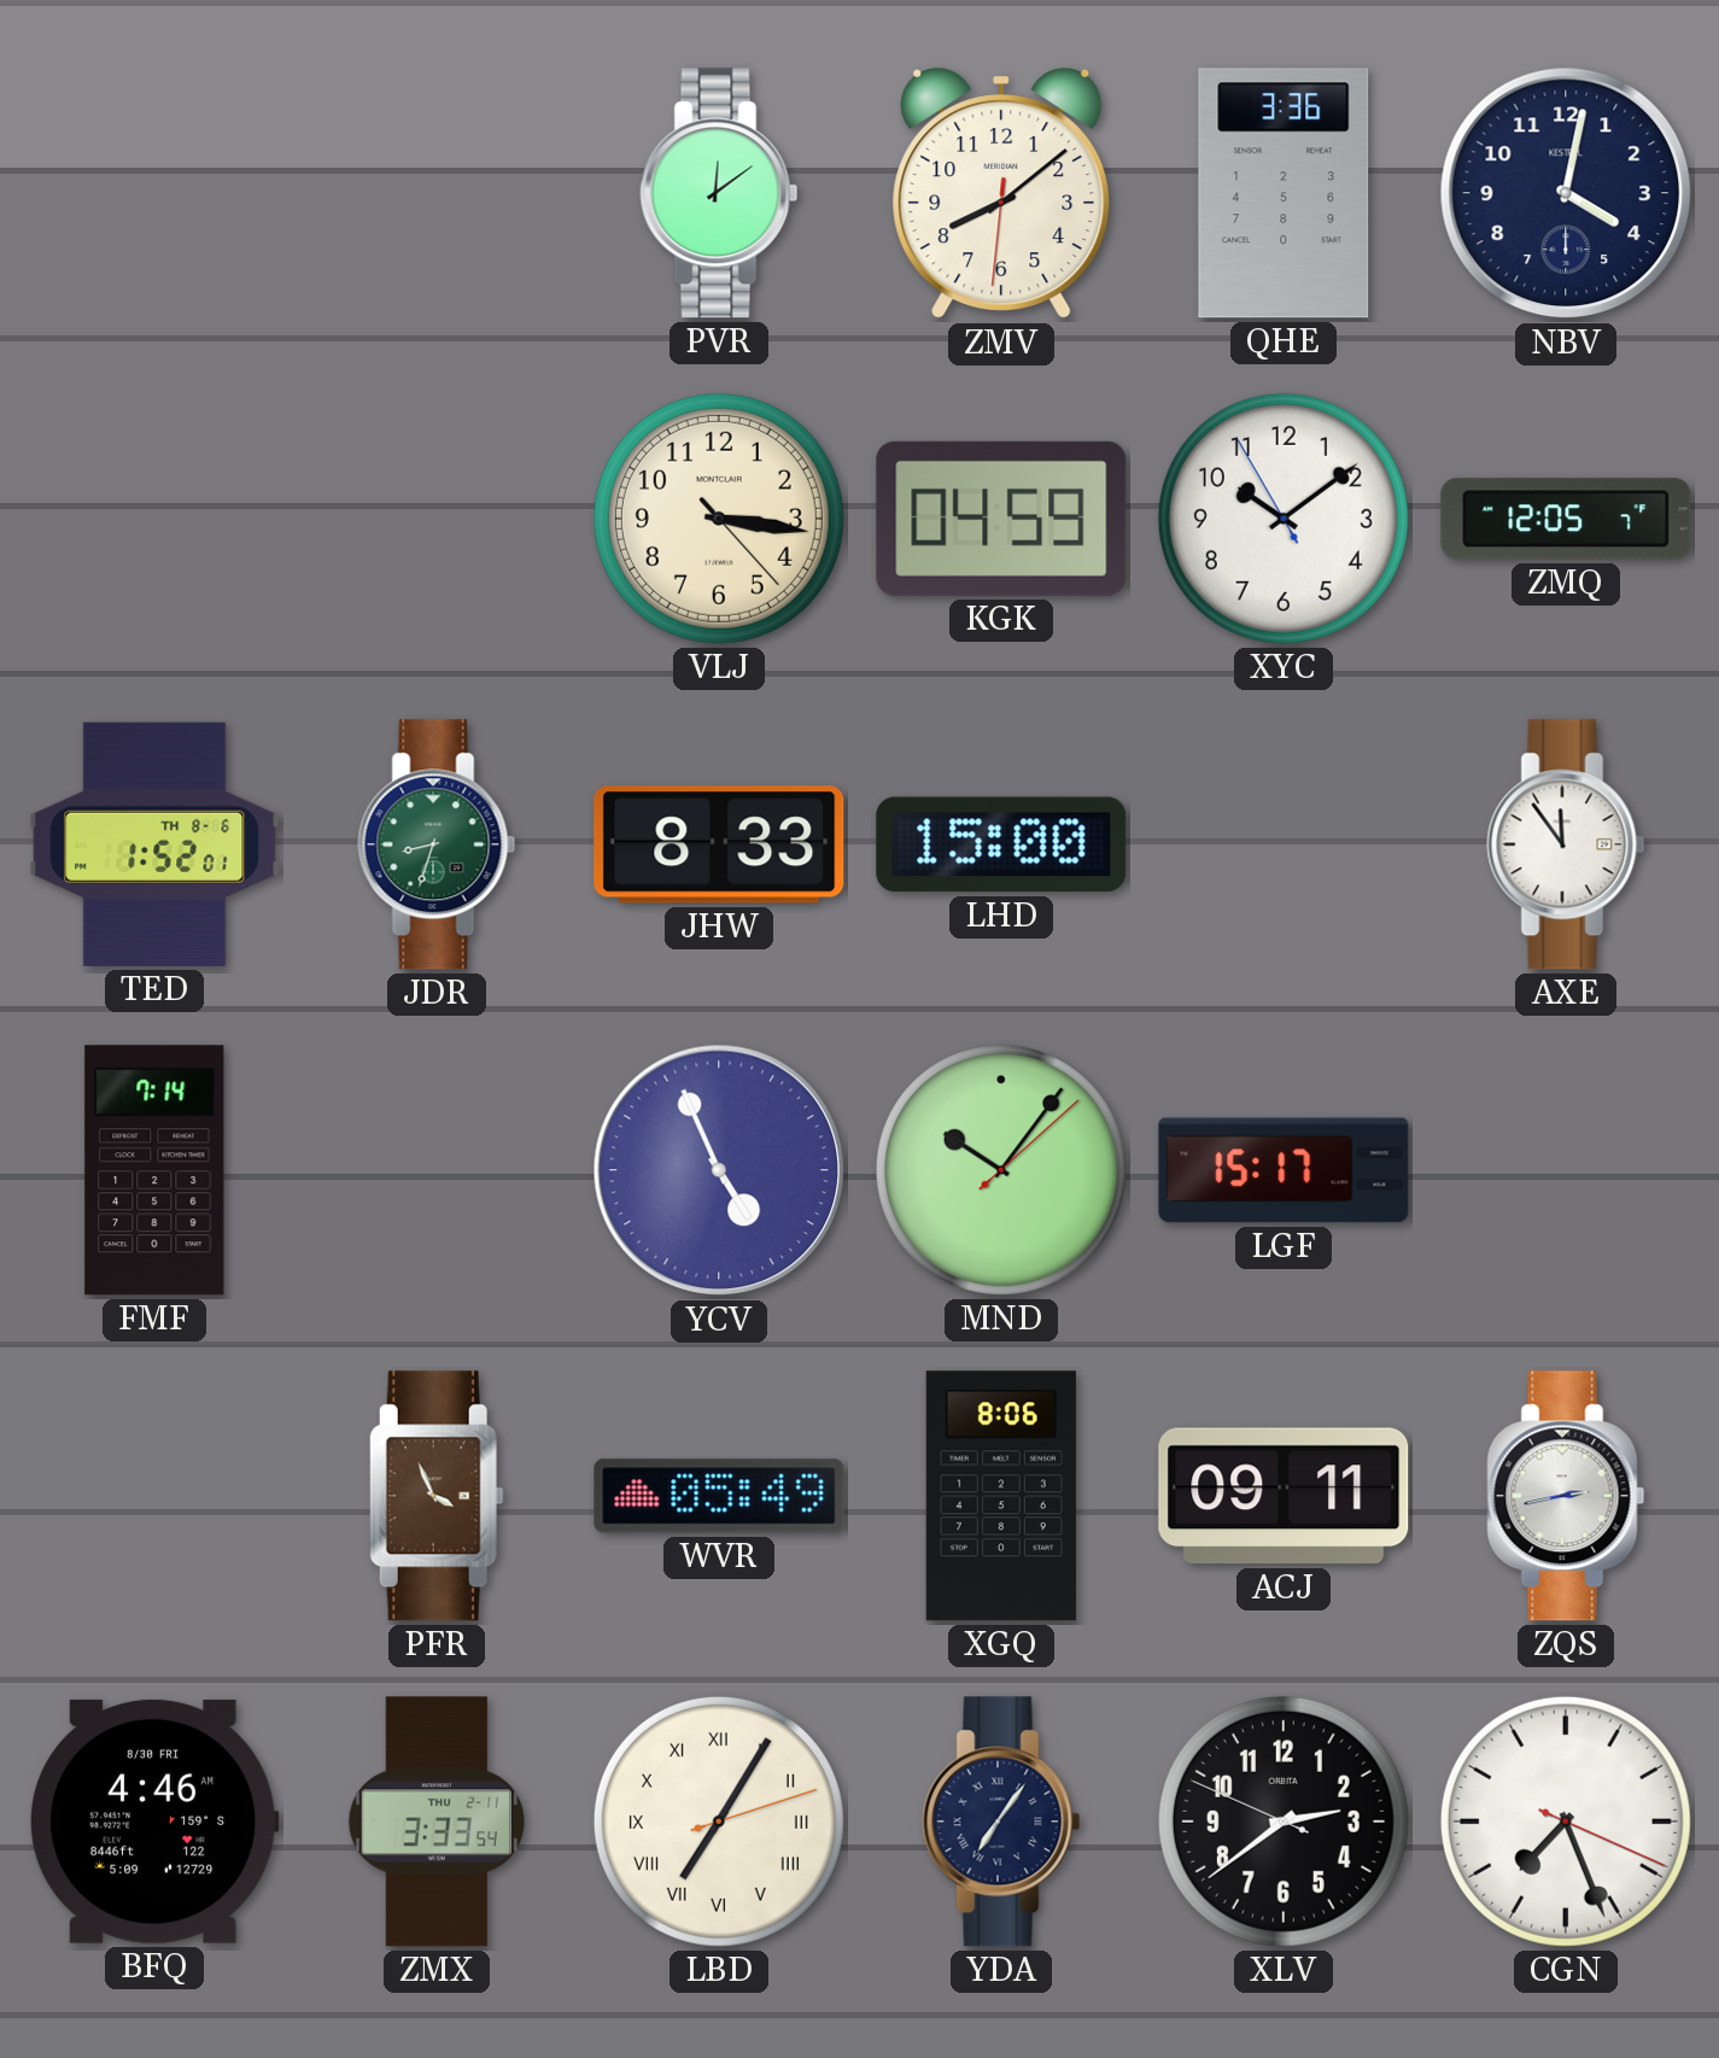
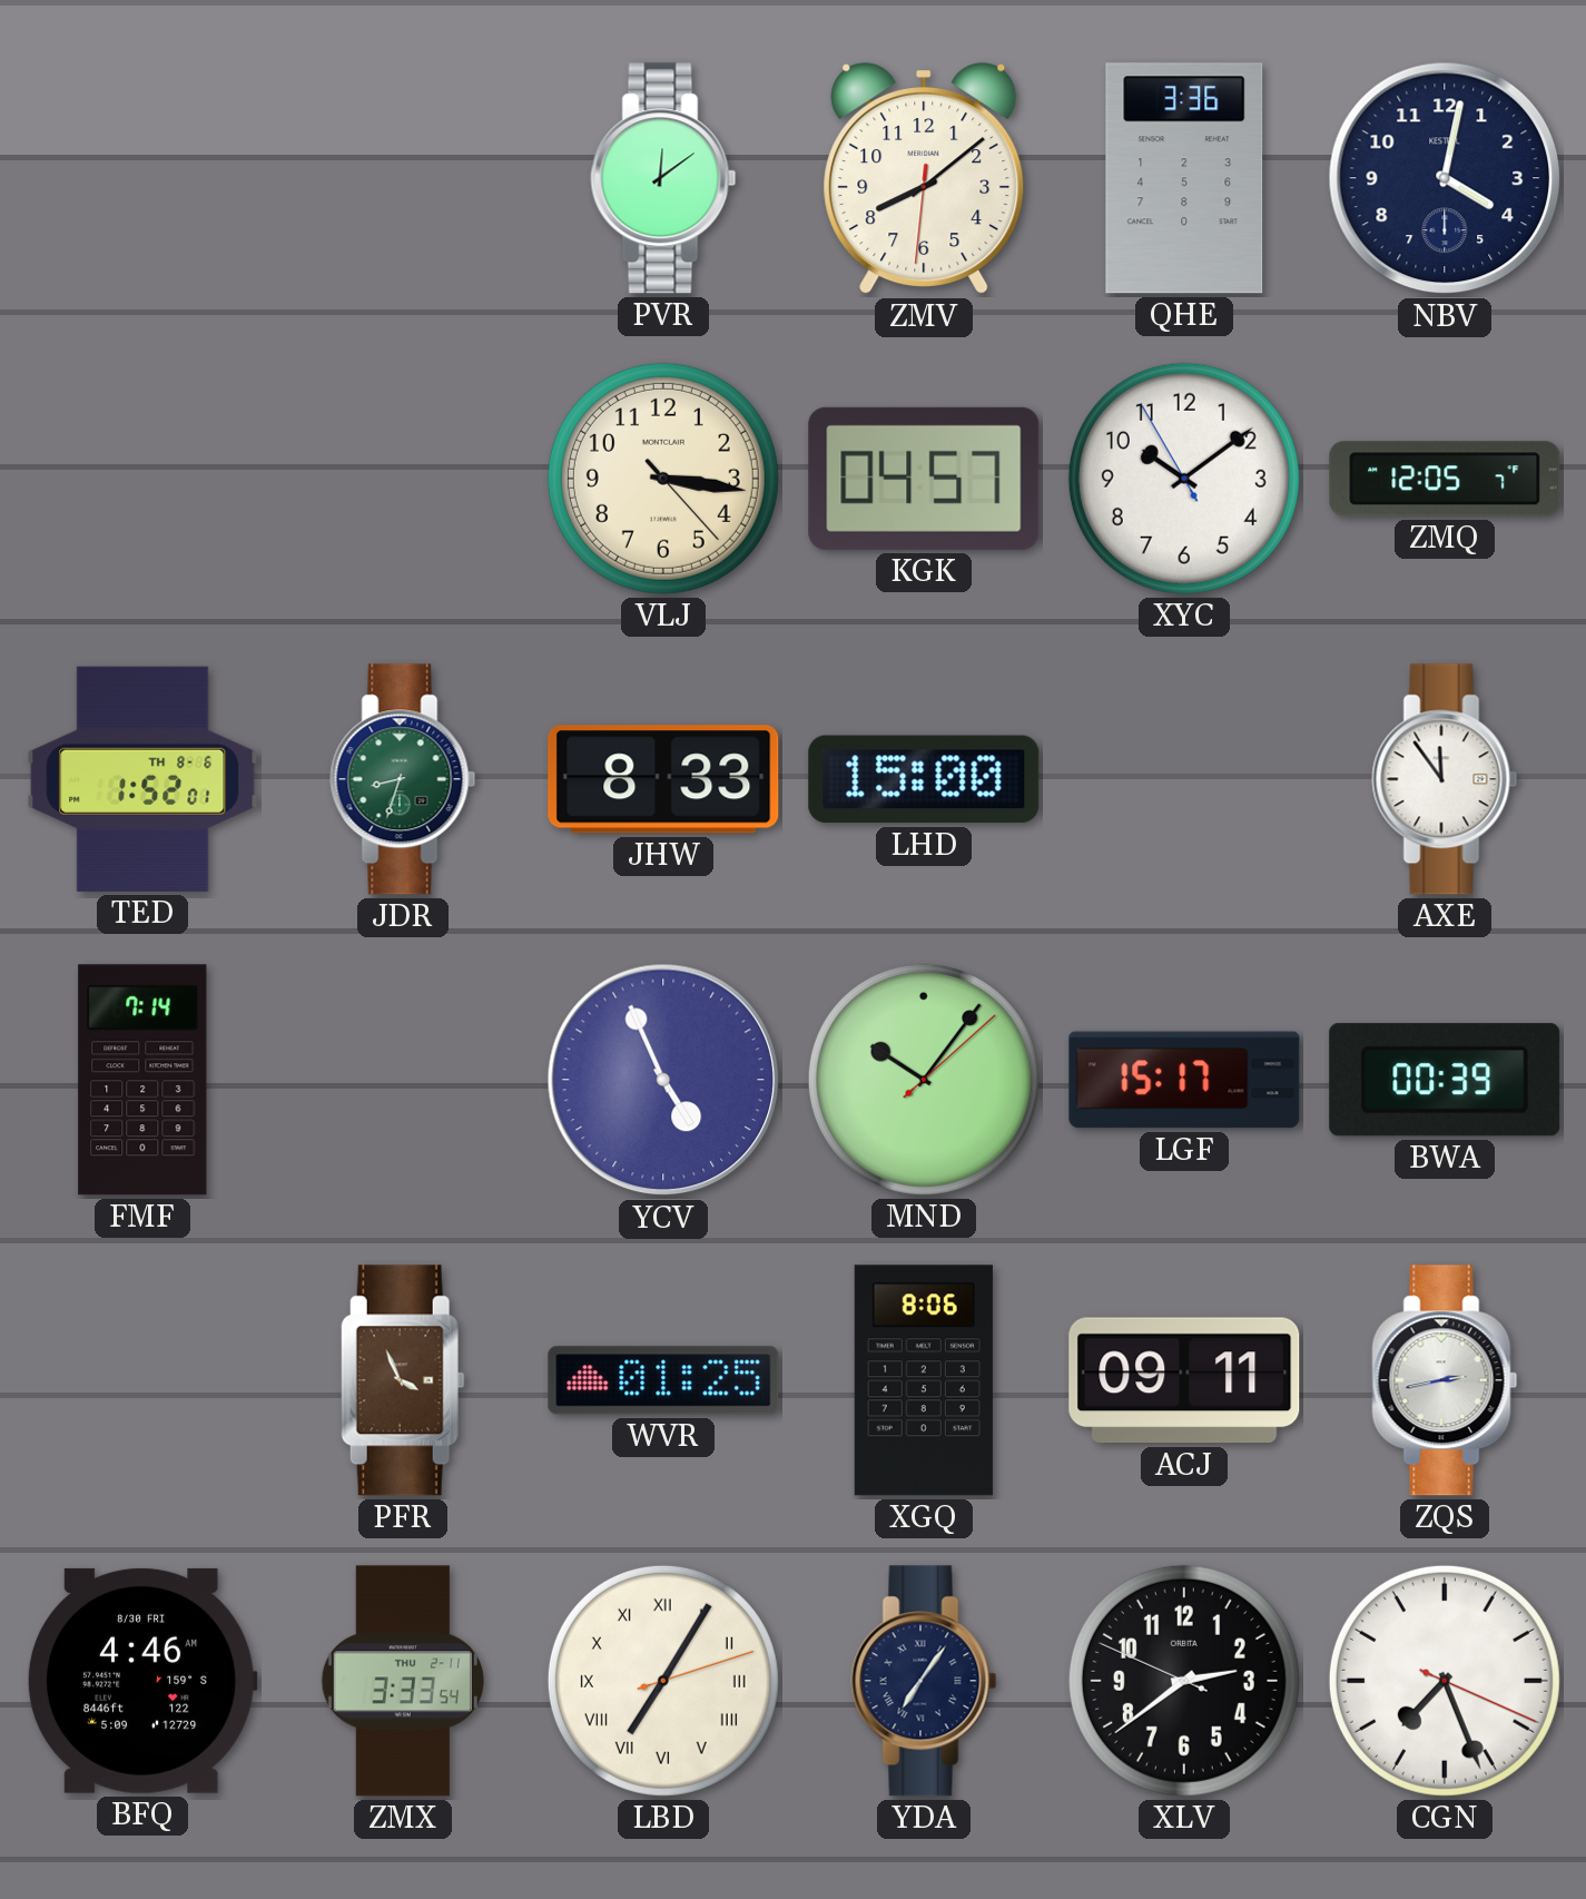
KGK: 04:59 -> 04:57
BWA: none -> 00:39
WVR: 05:49 -> 01:25
